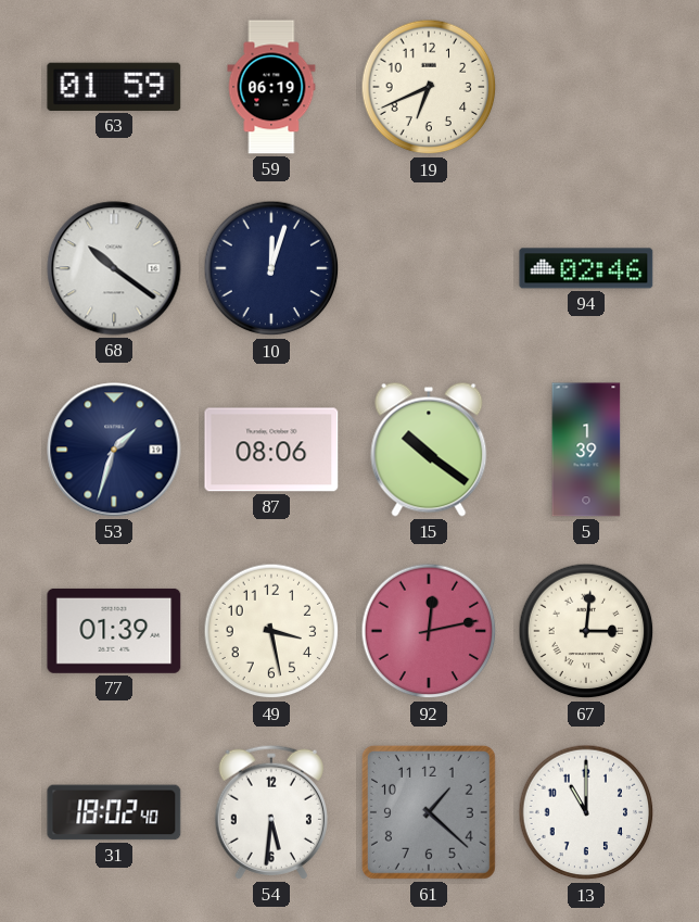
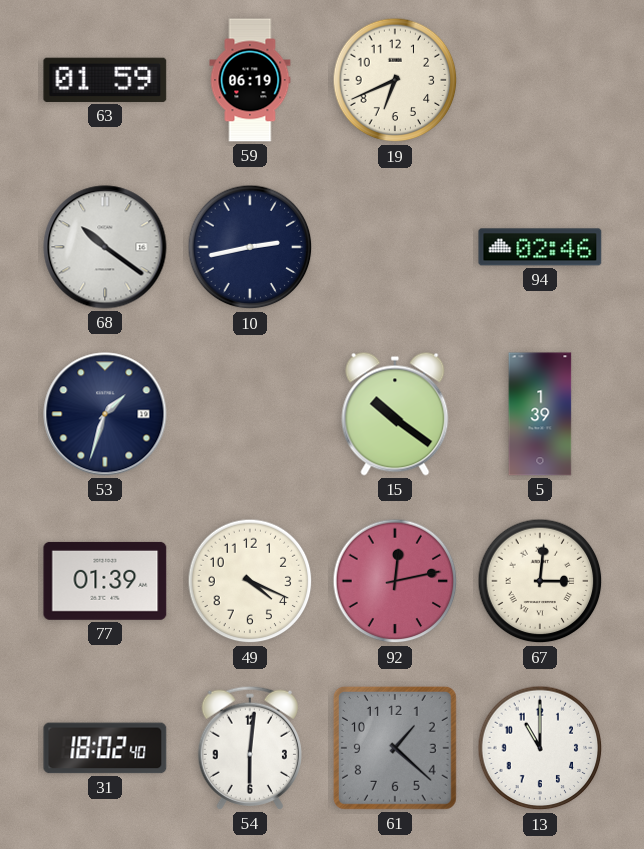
10: 12:03 -> 2:43
87: 08:06 -> none
49: 3:28 -> 4:19
54: 5:31 -> 6:01
